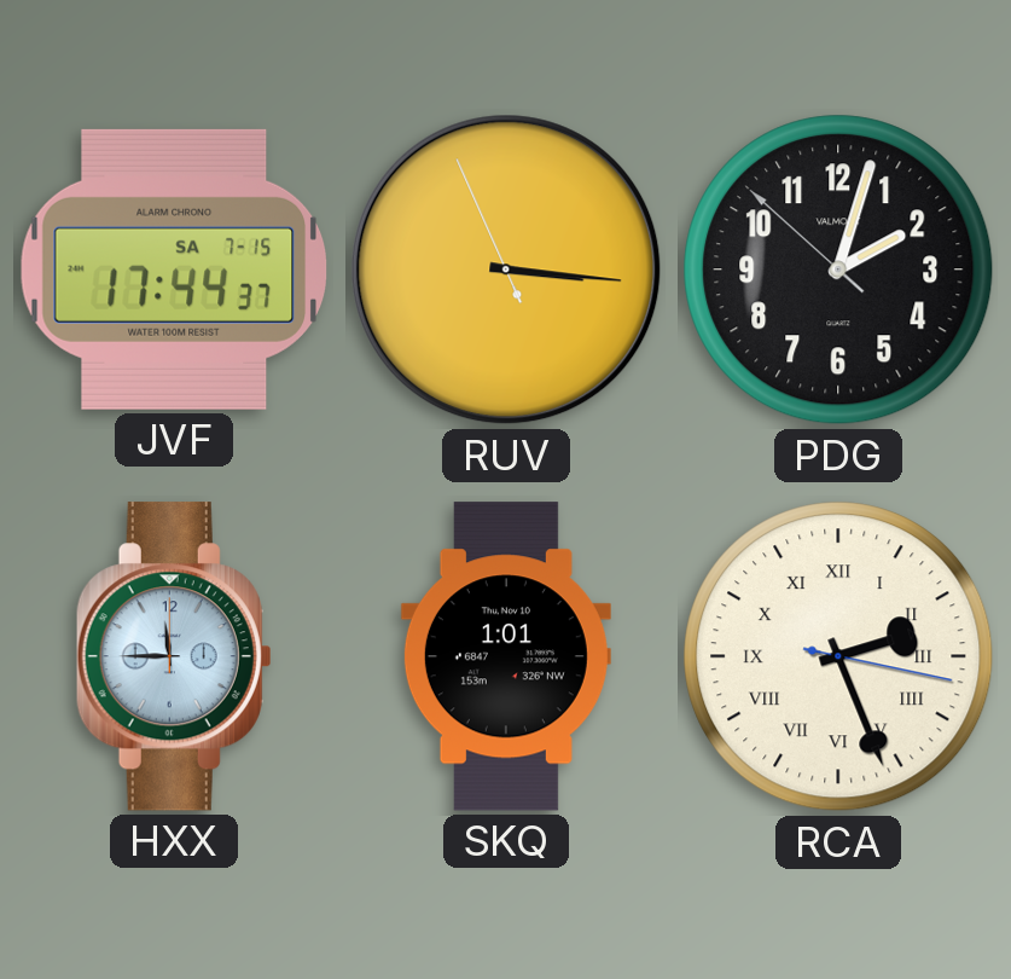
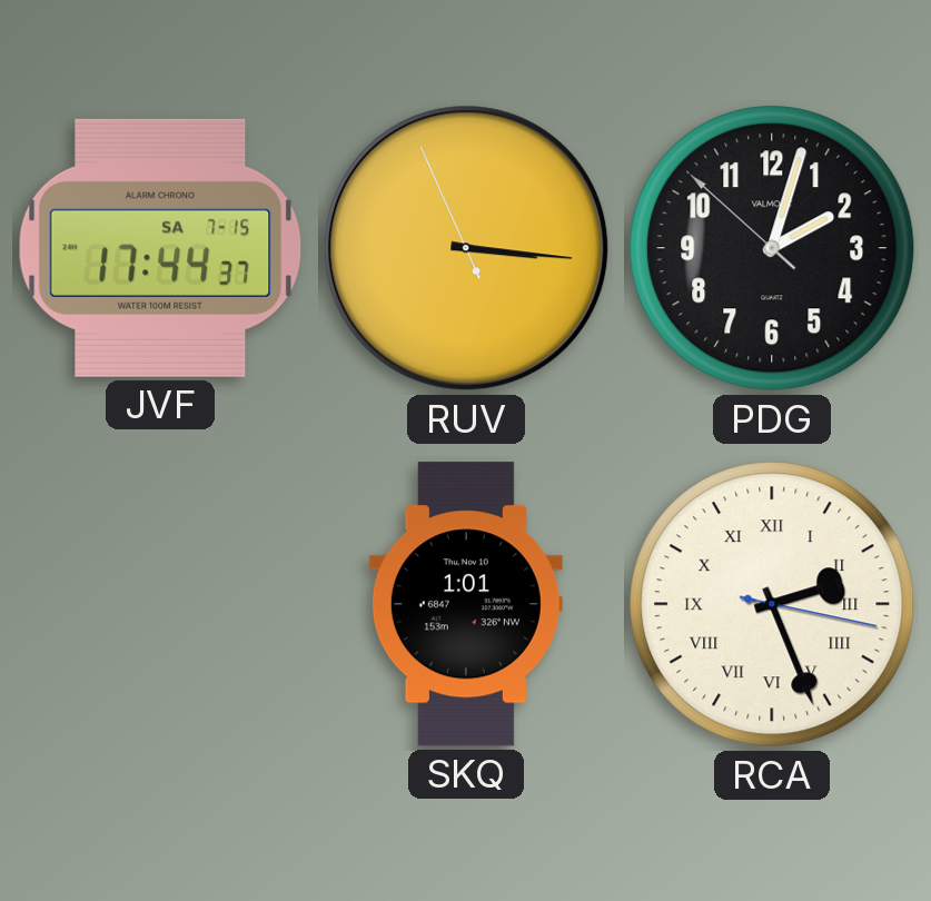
HXX: 11:45 -> none
